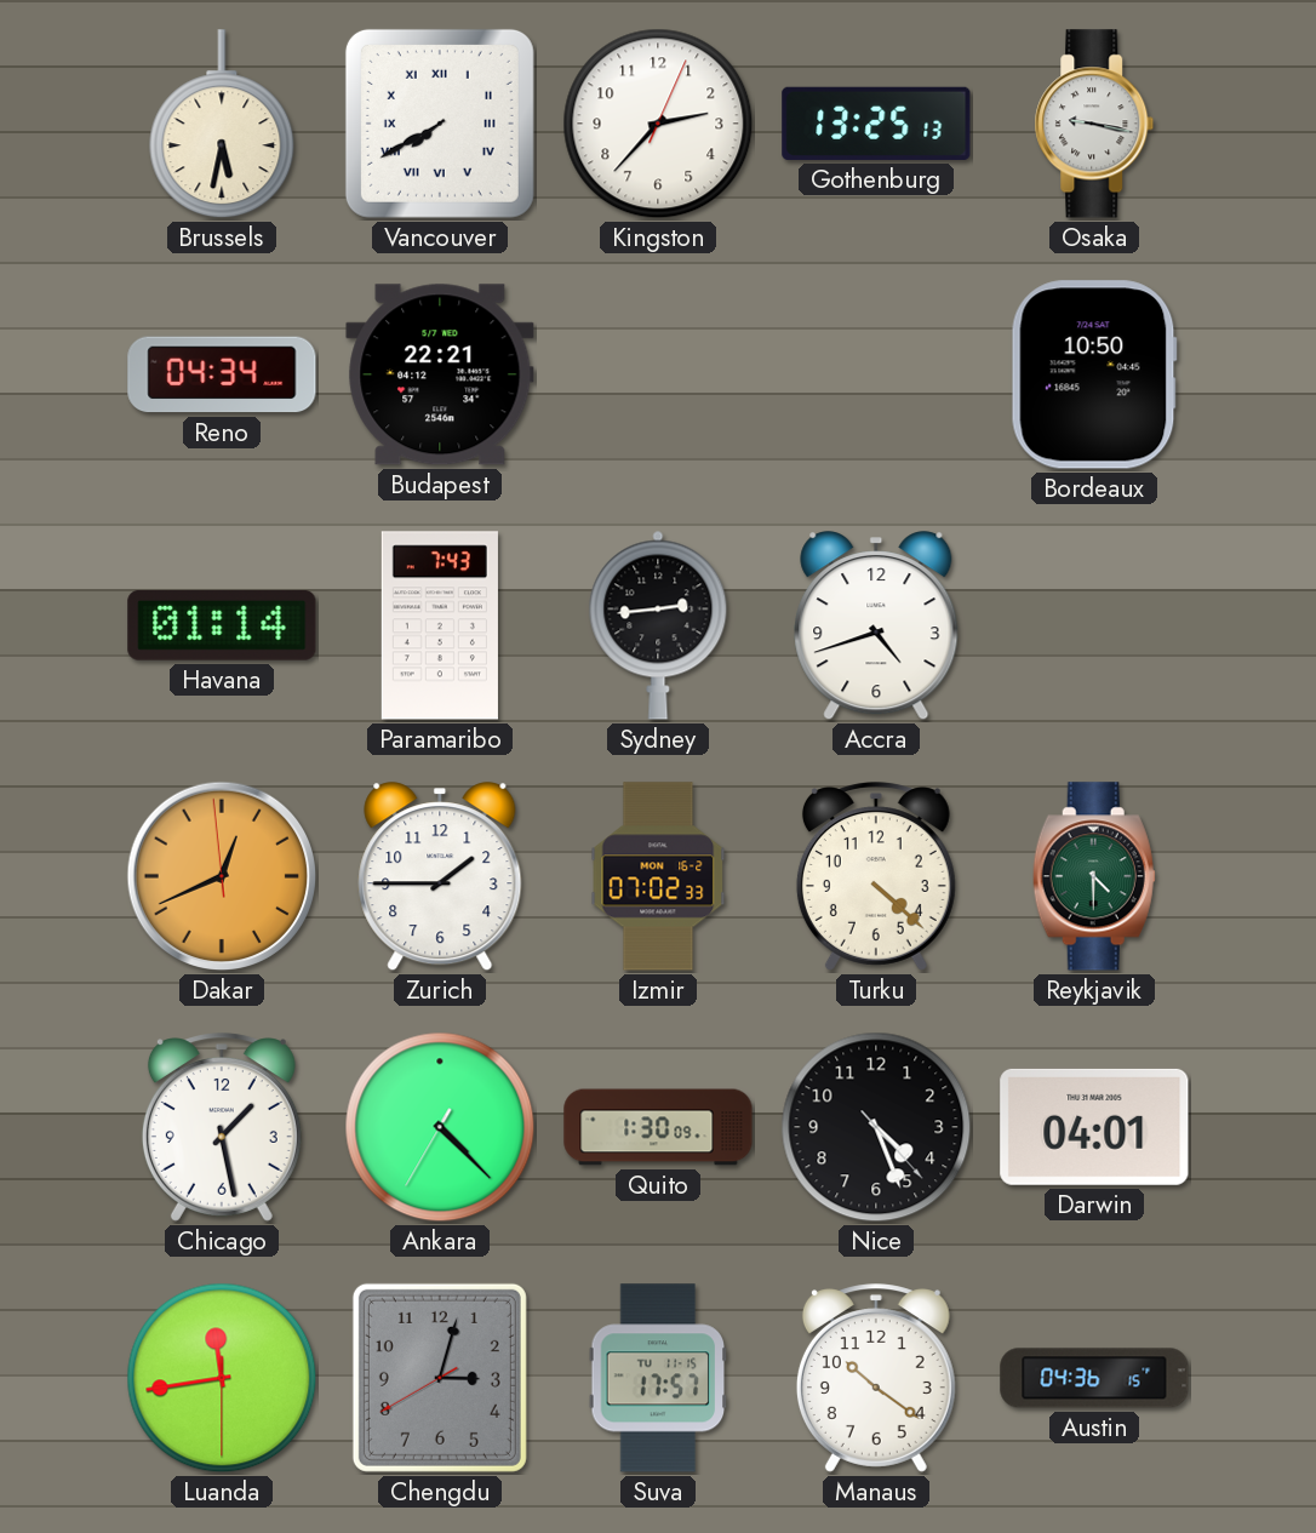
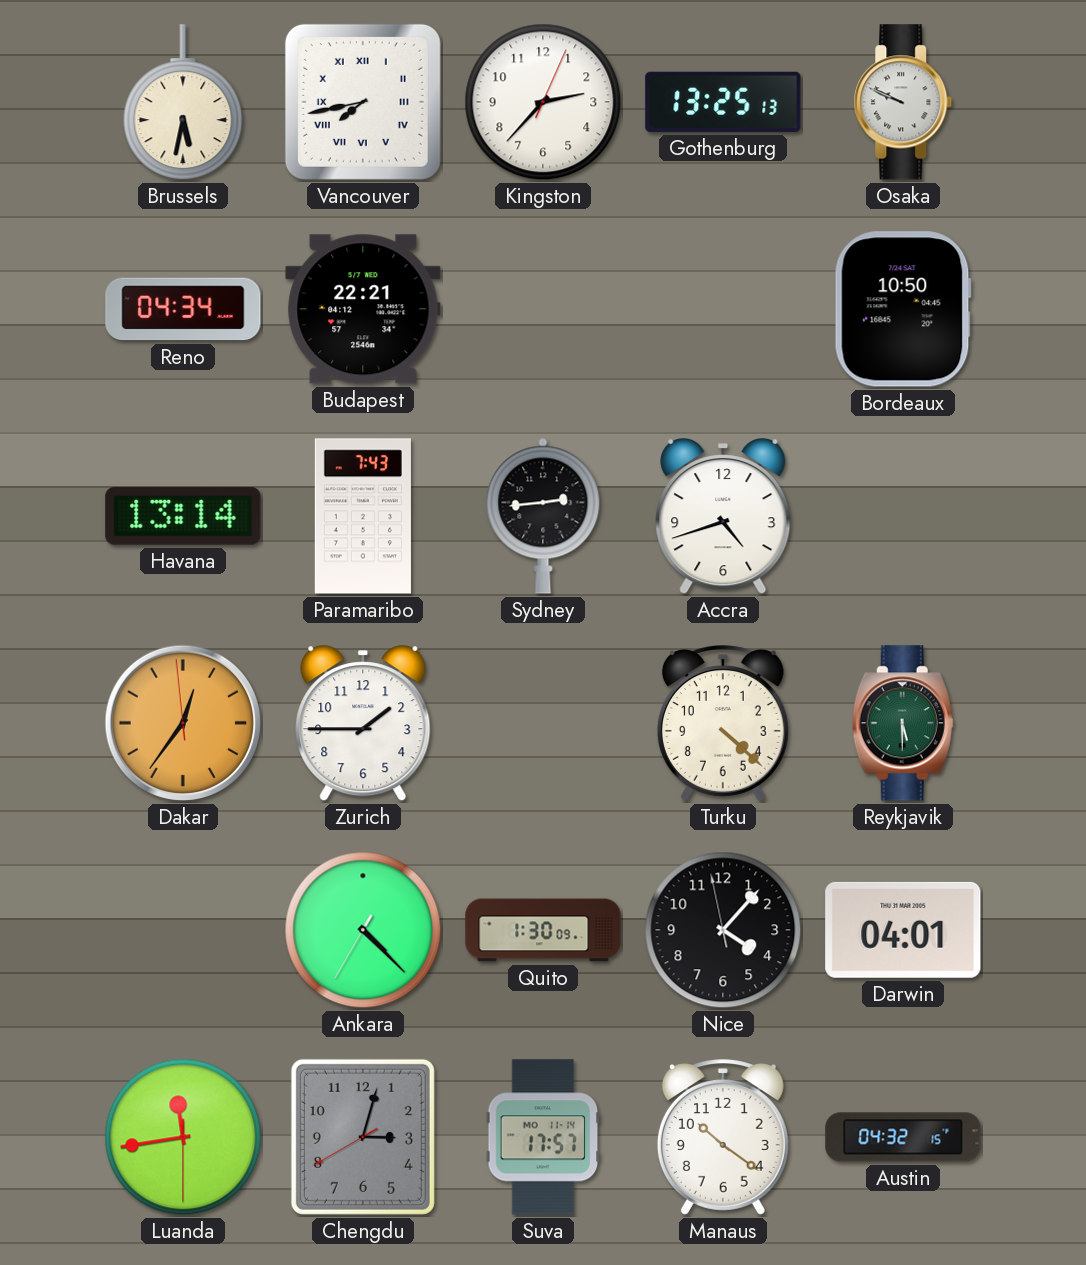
Vancouver: 7:40 -> 7:43
Osaka: 9:17 -> 9:49
Havana: 01:14 -> 13:14
Dakar: 12:40 -> 12:35
Izmir: 07:02 -> none
Reykjavik: 4:30 -> 5:30
Chicago: 1:28 -> none
Nice: 4:26 -> 4:06
Suva date: TU 11-15 -> MO 11-14
Austin: 04:36 -> 04:32
